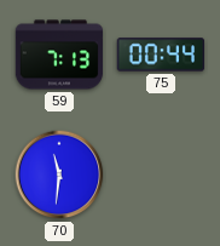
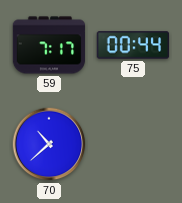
59: 7:13 -> 7:17
70: 11:31 -> 10:38
